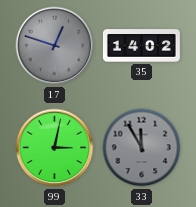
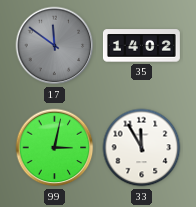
17: 12:48 -> 11:51
33 dial: grey -> white
